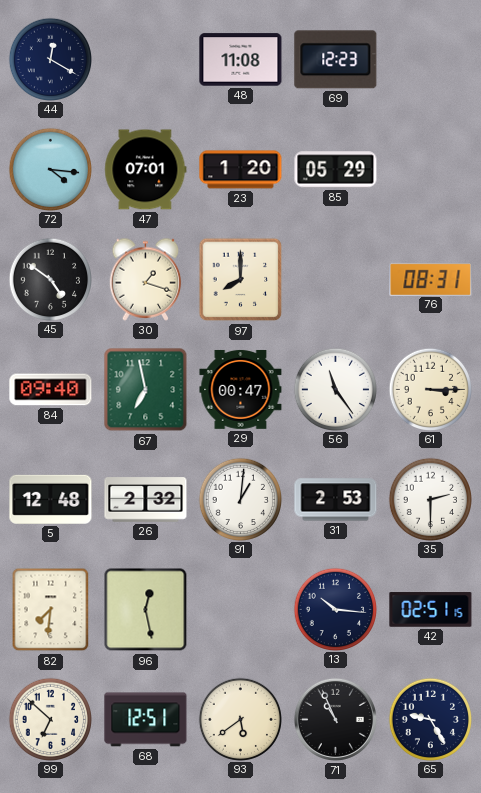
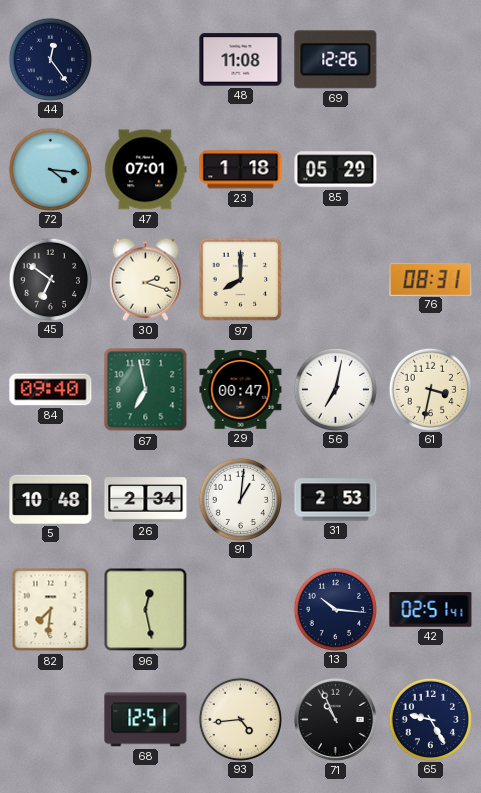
44: 12:20 -> 12:24
69: 12:23 -> 12:26
23: 1:20 -> 1:18
45: 4:51 -> 6:51
30: 1:18 -> 2:18
56: 11:24 -> 7:02
61: 3:15 -> 3:32
5: 12:48 -> 10:48
26: 2:32 -> 2:34
35: 2:30 -> none
42: 02:51:15 -> 02:51:41
99: 6:52 -> none
93: 5:39 -> 4:44
